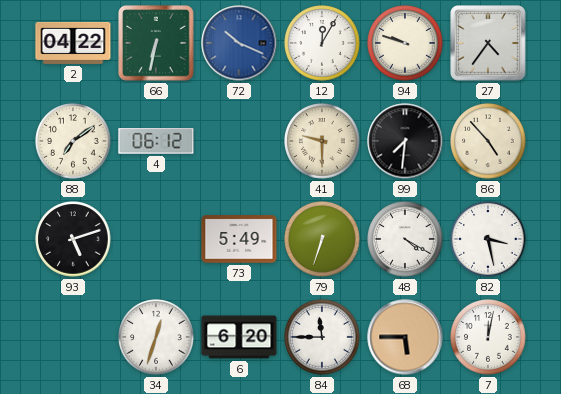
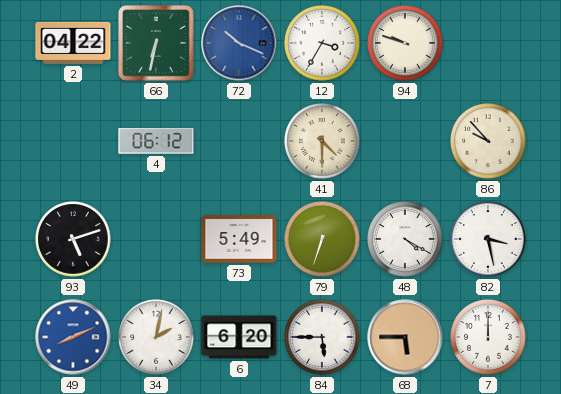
12: 12:05 -> 3:35
27: 4:36 -> none
88: 7:09 -> none
41: 9:30 -> 4:30
99: 7:31 -> none
86: 4:53 -> 9:53
49: none -> 8:11
34: 12:33 -> 2:02
84: 11:45 -> 5:45
7: 12:02 -> 12:00
